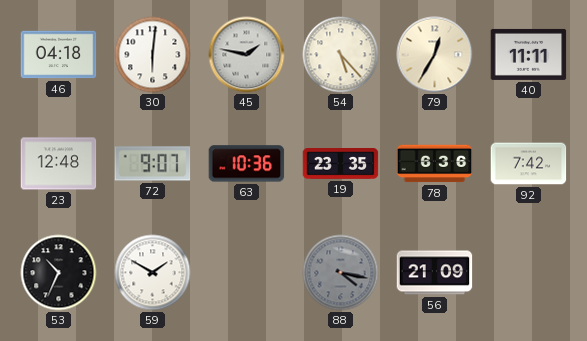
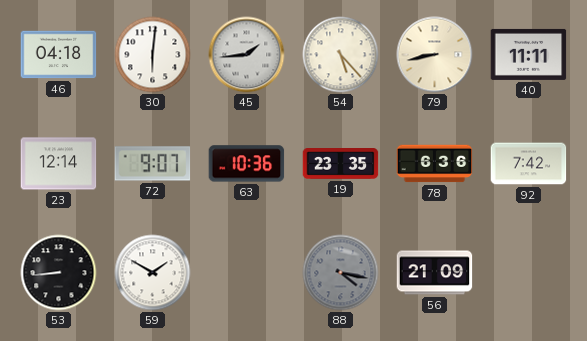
45: 1:47 -> 1:44
79: 12:35 -> 8:43
23: 12:48 -> 12:14
53: 10:34 -> 8:44
